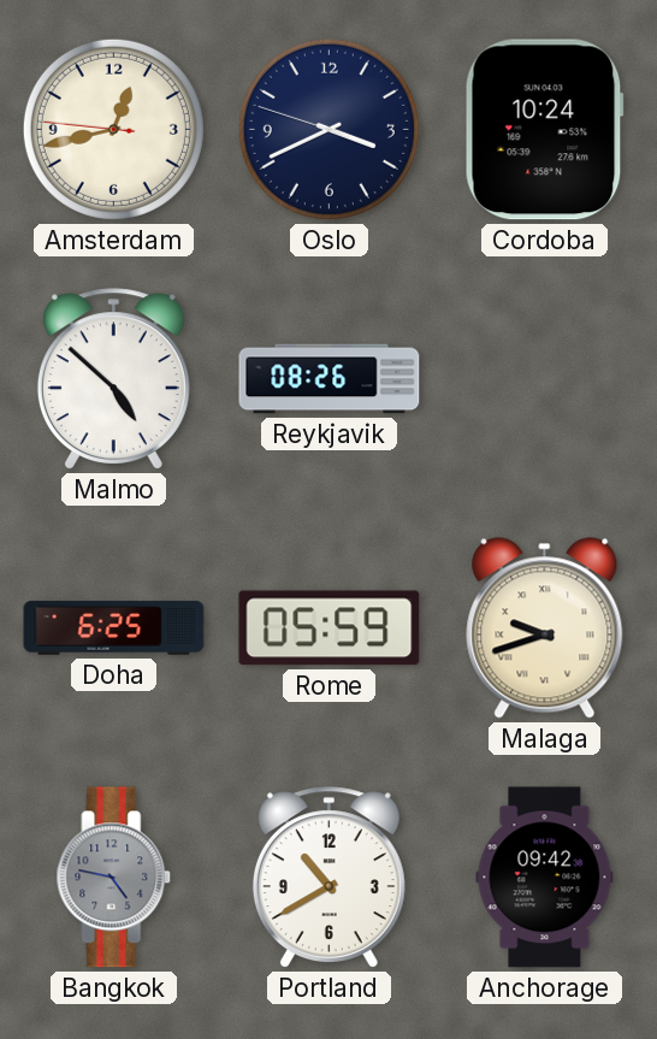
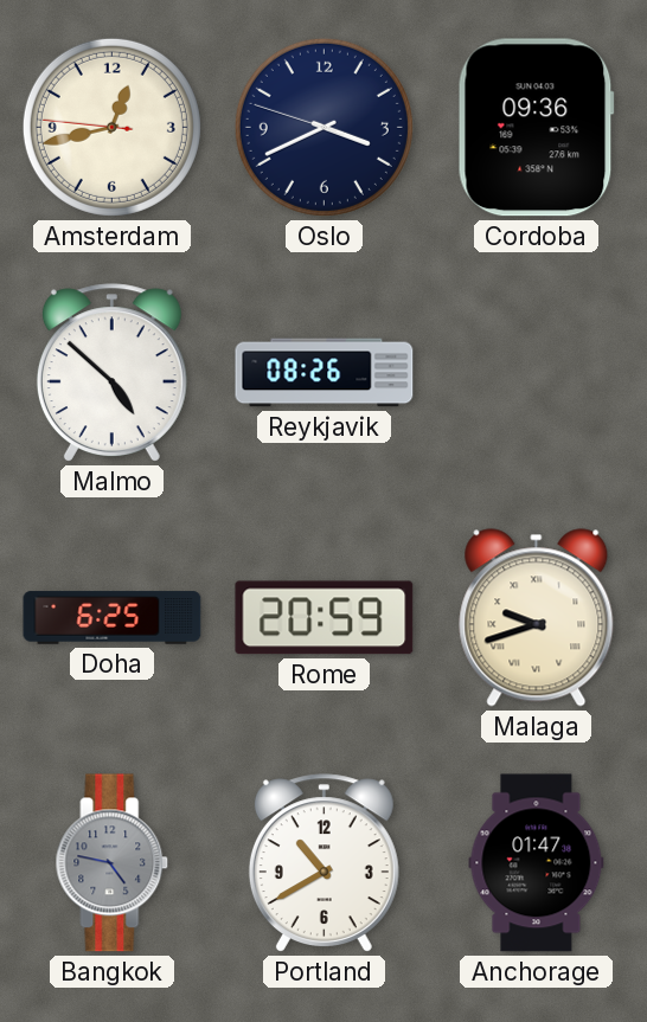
Cordoba: 10:24 -> 09:36
Rome: 05:59 -> 20:59
Anchorage: 09:42 -> 01:47
